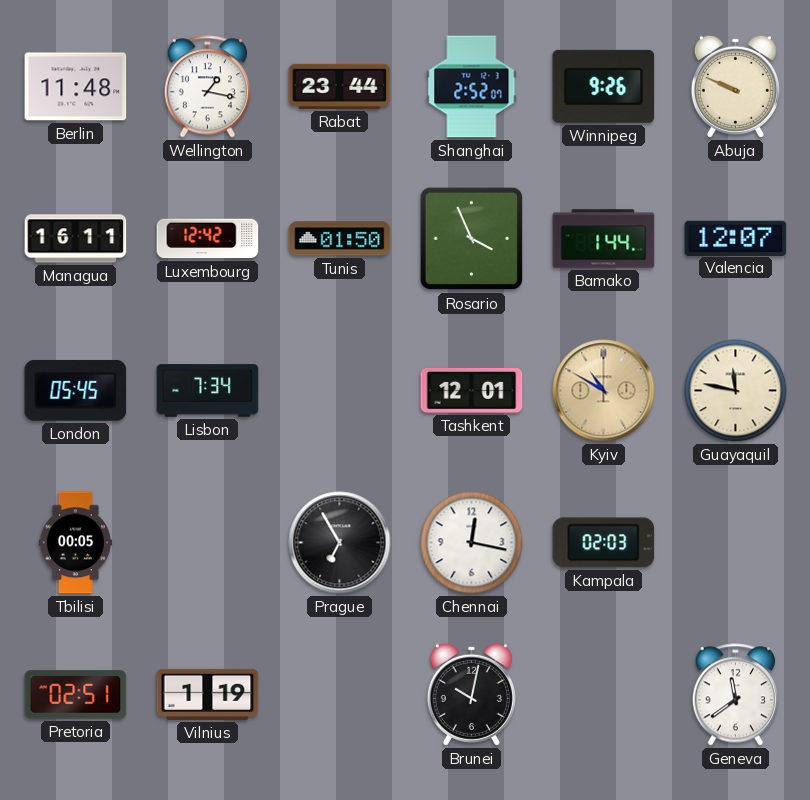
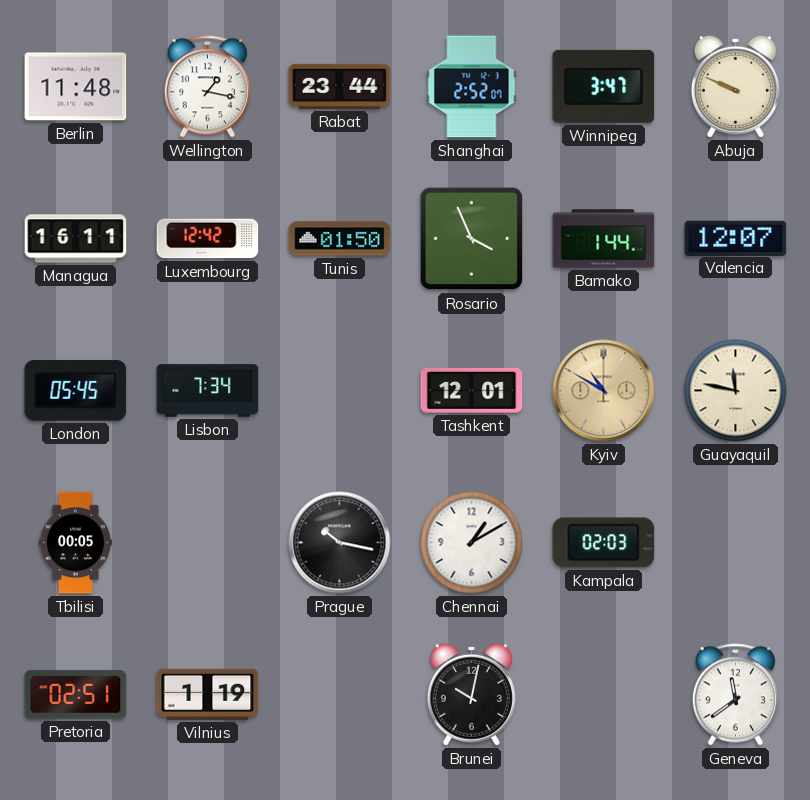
Winnipeg: 9:26 -> 3:47
Prague: 6:55 -> 10:17
Chennai: 12:17 -> 1:10
